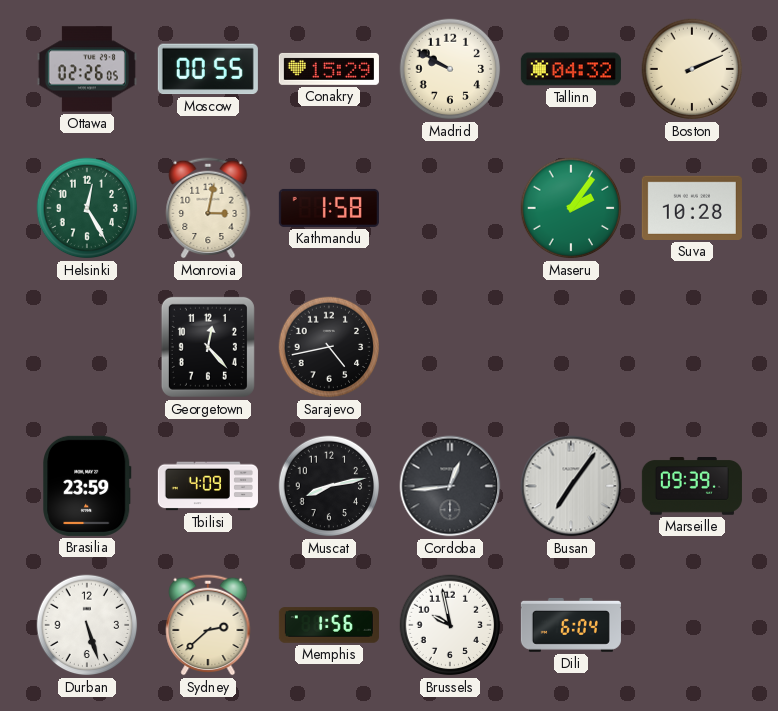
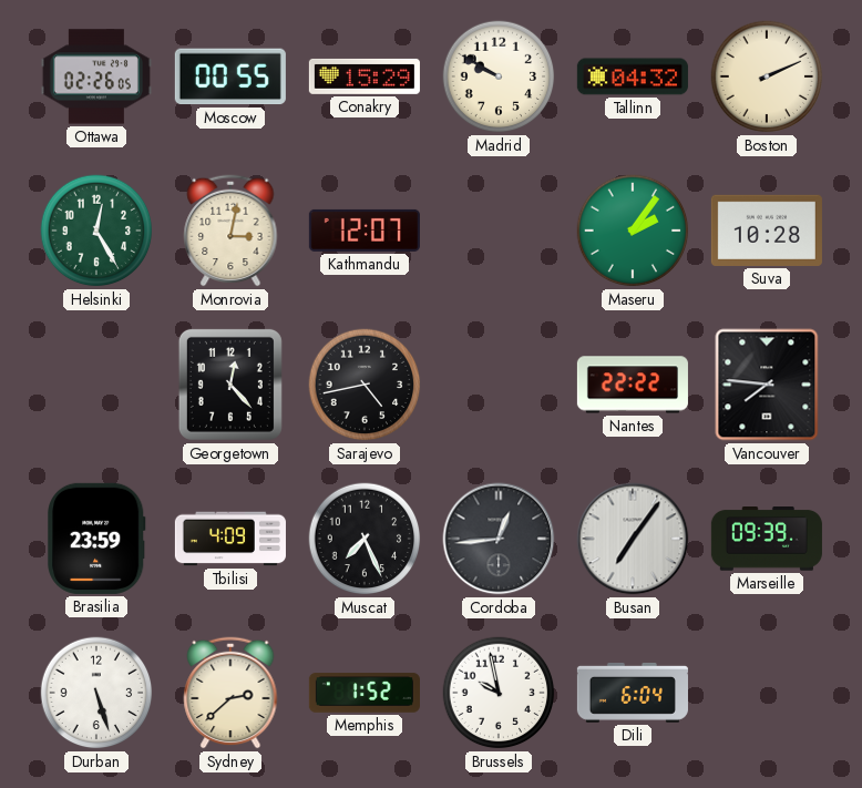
Kathmandu: 1:58 -> 12:07
Nantes: none -> 22:22
Vancouver: none -> 7:46
Muscat: 8:13 -> 7:26
Memphis: 1:56 -> 1:52
